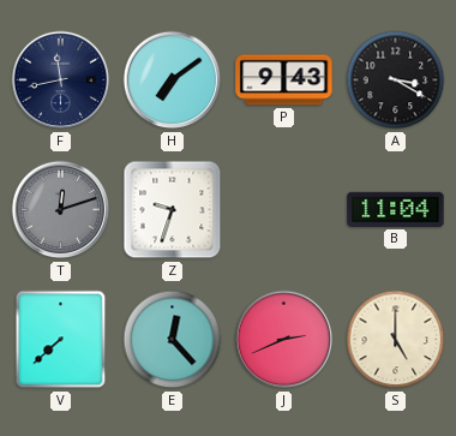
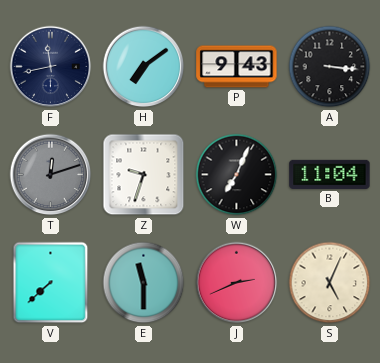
A: 3:20 -> 3:16
W: none -> 7:04
E: 12:23 -> 11:30
S: 5:00 -> 5:04
